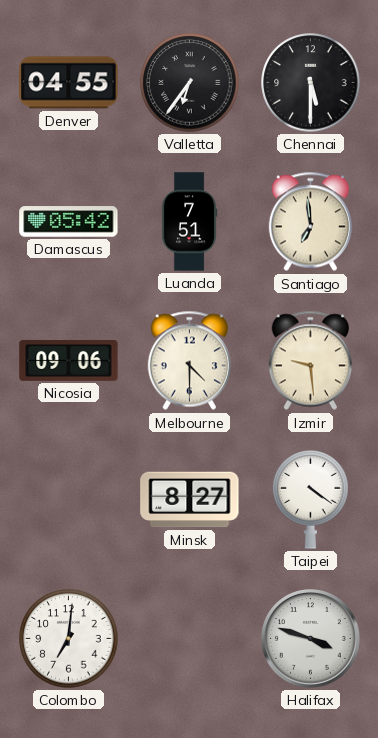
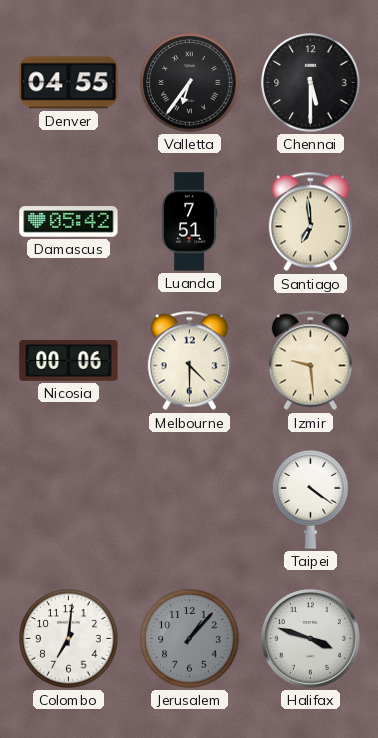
Nicosia: 09:06 -> 00:06
Minsk: 8:27 -> none
Jerusalem: none -> 1:07
